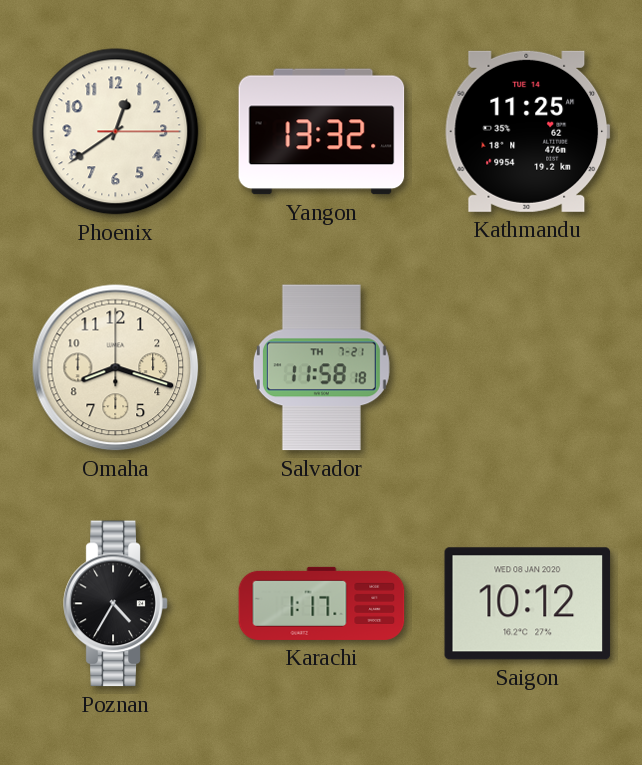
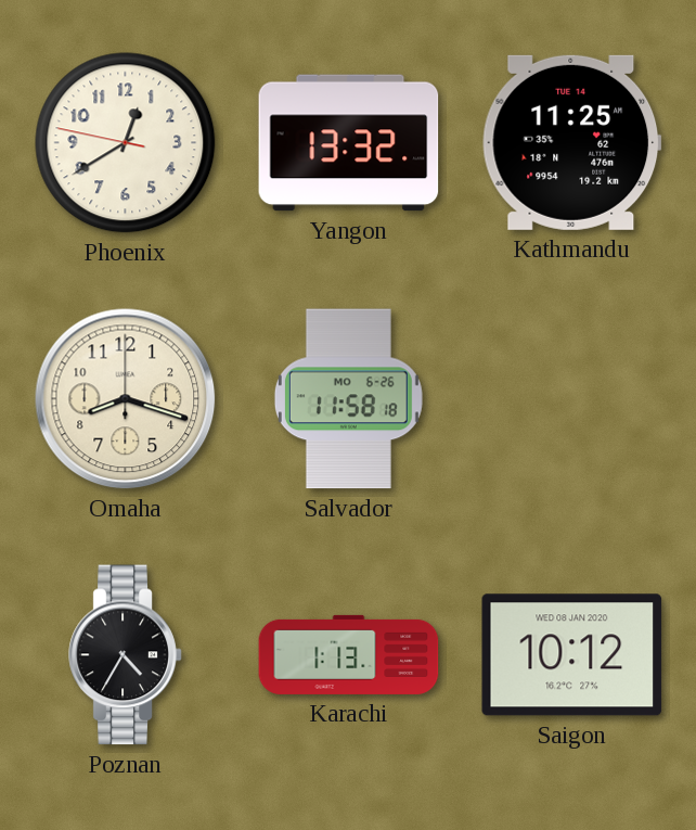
Phoenix: 12:39:15 -> 12:39:47
Salvador date: TH 7-21 -> MO 6-26
Karachi: 1:17 -> 1:13
